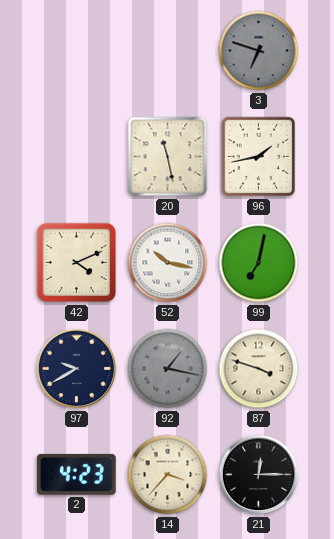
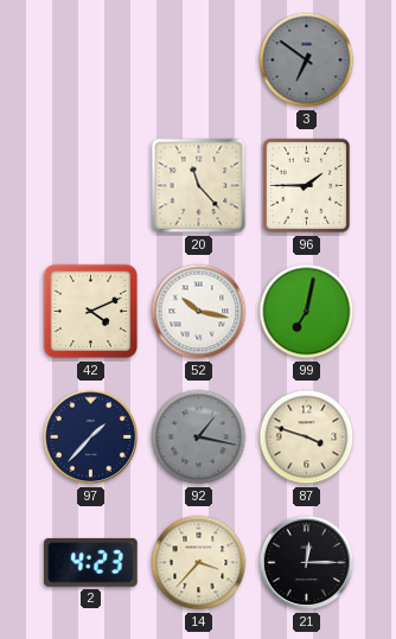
3: 6:48 -> 6:51
20: 11:28 -> 11:23
96: 1:43 -> 1:45
97: 9:40 -> 1:37
